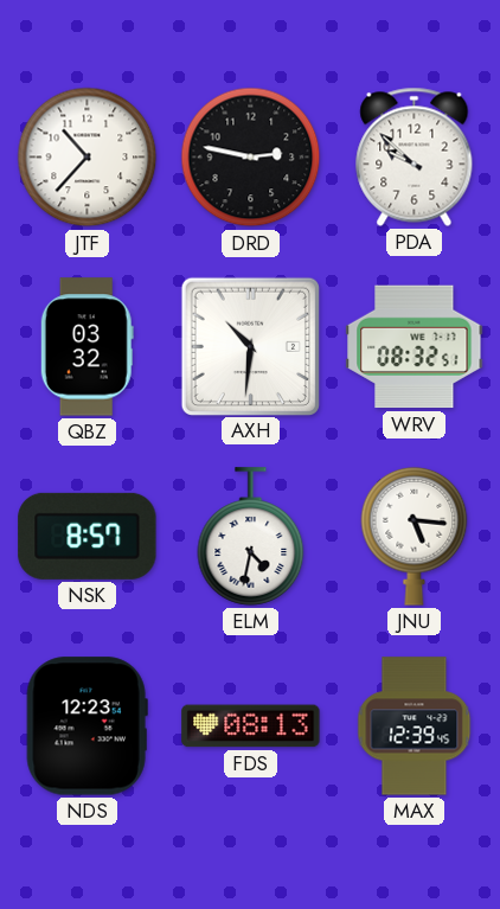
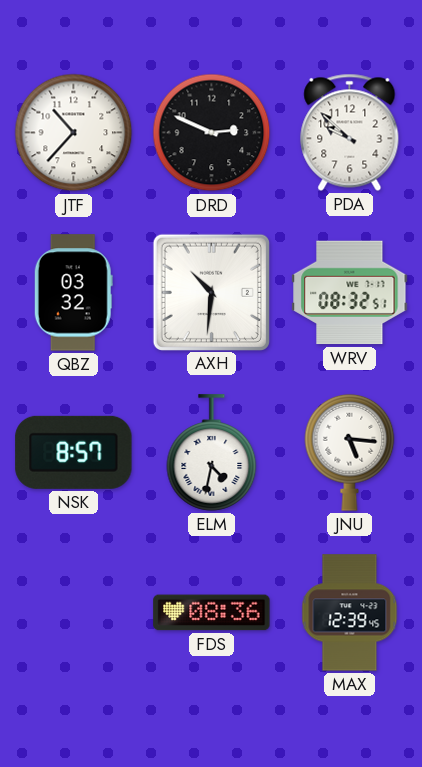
DRD: 2:47 -> 2:49
NDS: 12:23 -> none
FDS: 08:13 -> 08:36
